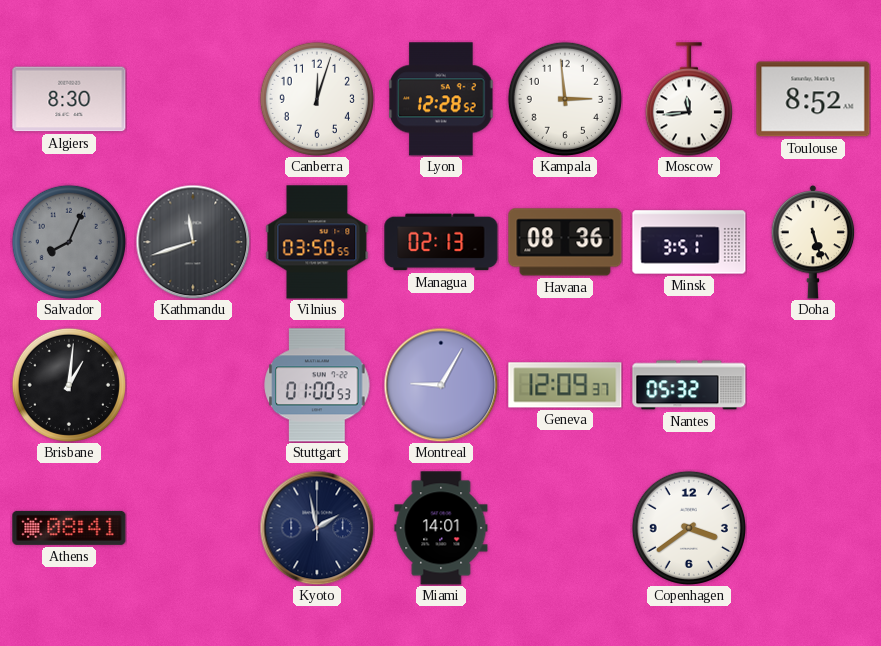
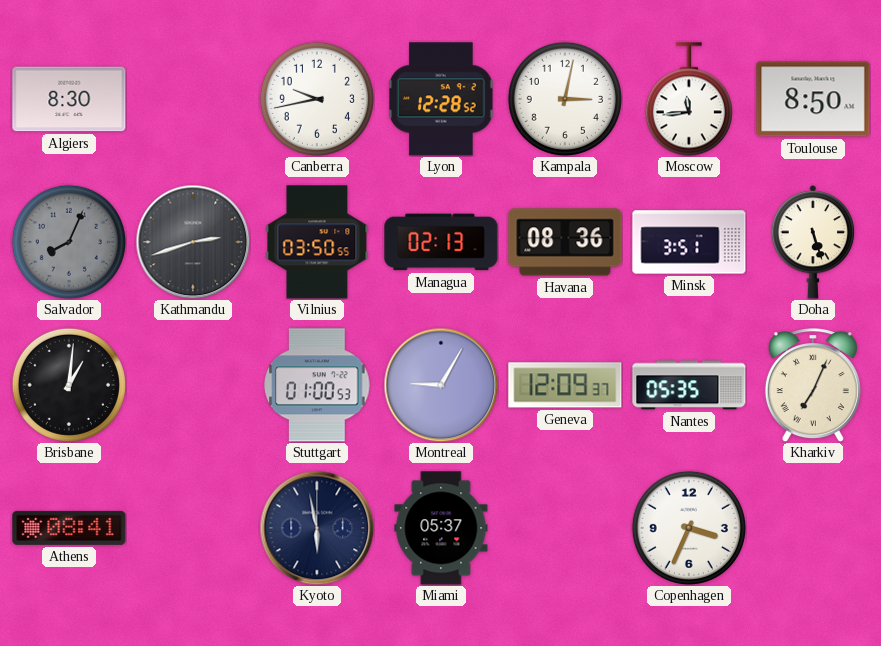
Canberra: 12:03 -> 9:43
Kampala: 2:59 -> 3:02
Toulouse: 8:52 -> 8:50
Kathmandu: 11:42 -> 2:42
Nantes: 05:32 -> 05:35
Kharkiv: none -> 7:04
Kyoto: 1:58 -> 5:58
Miami: 14:01 -> 05:37
Copenhagen: 3:39 -> 3:34
